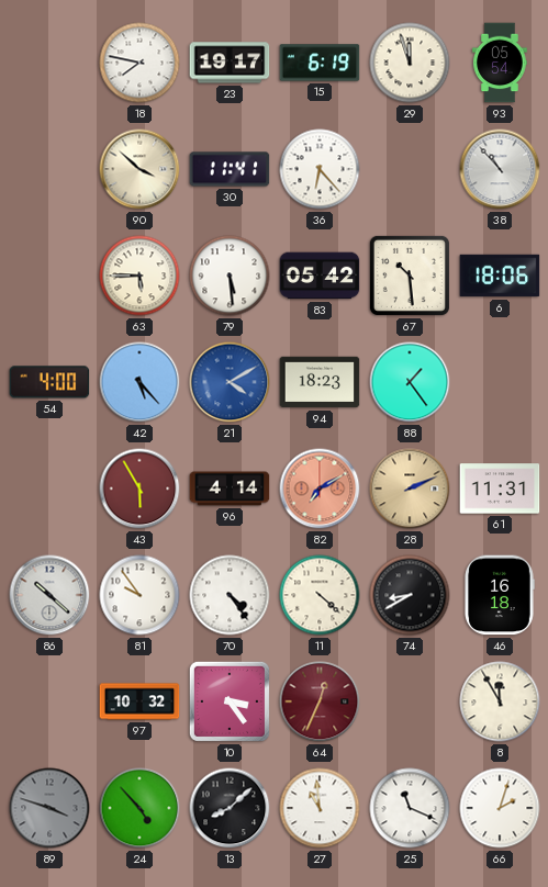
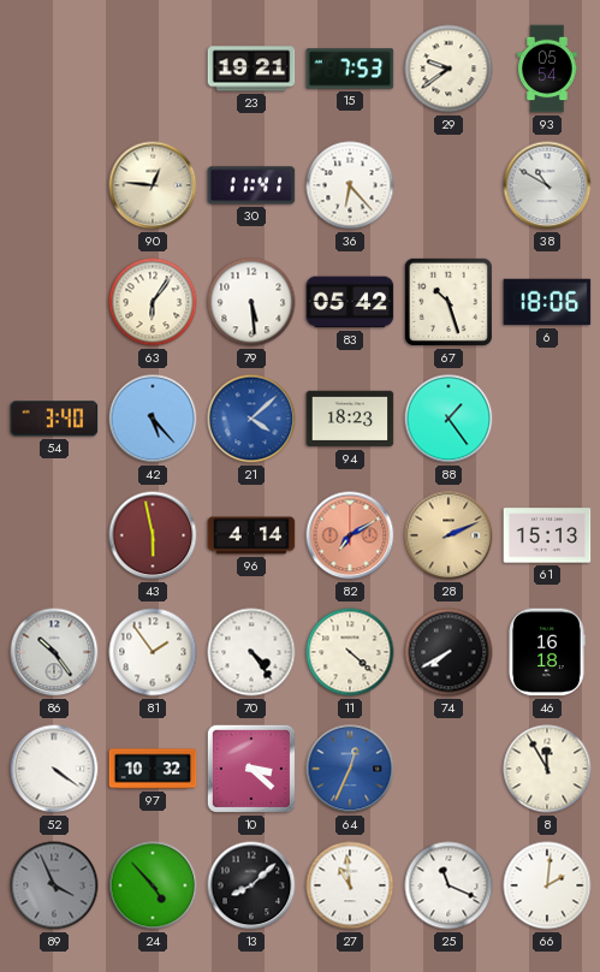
18: 7:47 -> none
23: 19:17 -> 19:21
15: 6:19 -> 7:53
29: 11:57 -> 9:39
90: 3:52 -> 12:46
38: 10:53 -> 10:50
63: 5:45 -> 6:06
67: 10:29 -> 10:27
54: 4:00 -> 3:40
21: 4:10 -> 4:08
43: 5:55 -> 5:58
61: 11:31 -> 15:13
86: 10:22 -> 10:24
81: 9:54 -> 1:54
74: 8:40 -> 7:40
52: none -> 4:21
10: 3:24 -> 3:22
64 dial: burgundy -> blue
89: 3:48 -> 3:56
66: 2:03 -> 2:01
